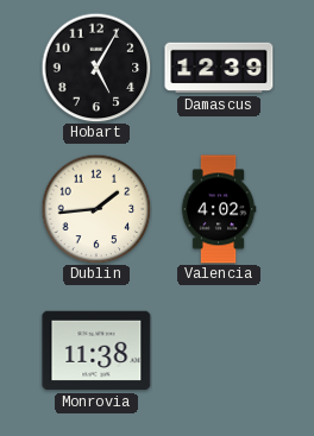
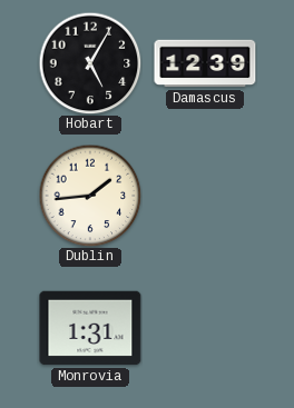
Valencia: 4:02 -> none
Monrovia: 11:38 -> 1:31
